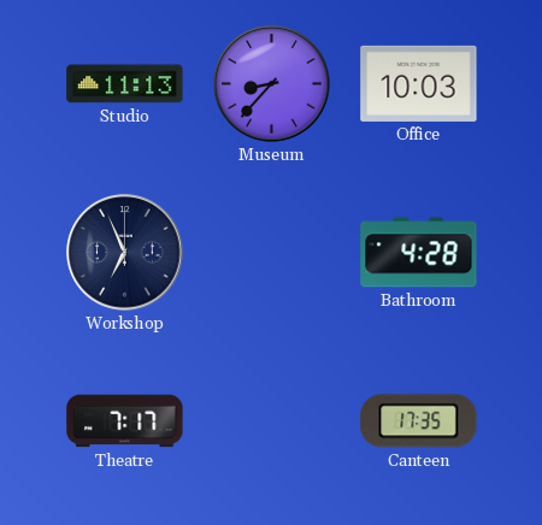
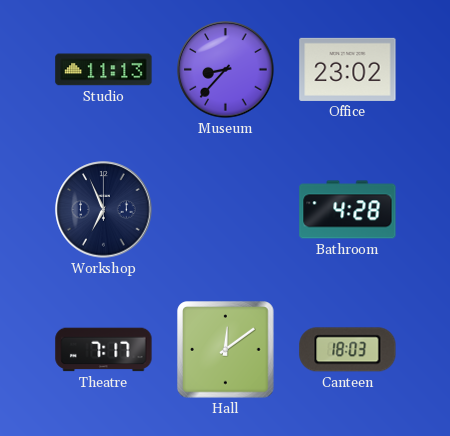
Office: 10:03 -> 23:02
Hall: none -> 12:09
Canteen: 17:35 -> 18:03
